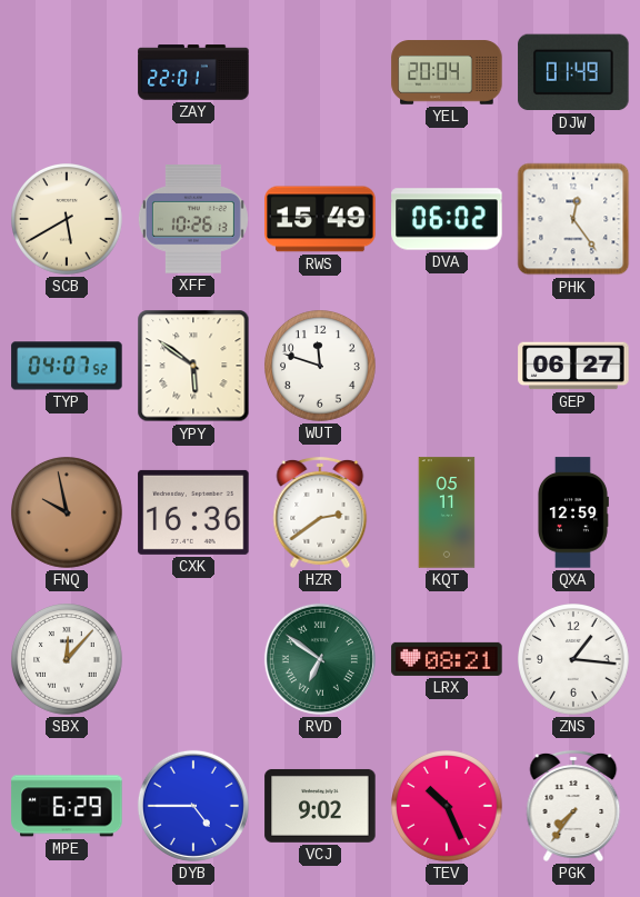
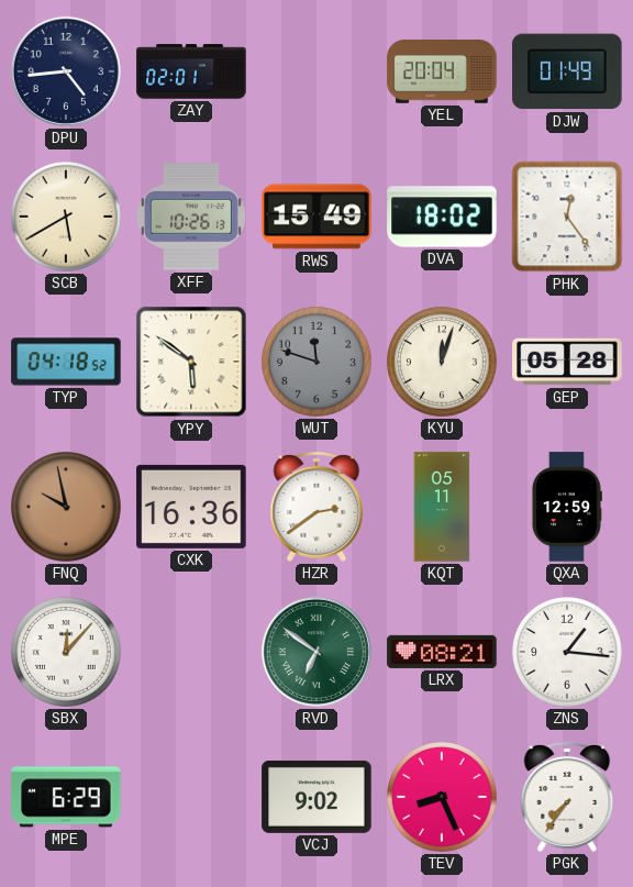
DPU: none -> 4:44
ZAY: 22:01 -> 02:01
DVA: 06:02 -> 18:02
TYP: 04:07 -> 04:18
WUT dial: white -> grey
KYU: none -> 12:03
GEP: 06:27 -> 05:28
DYB: 4:45 -> none
TEV: 10:26 -> 8:26
